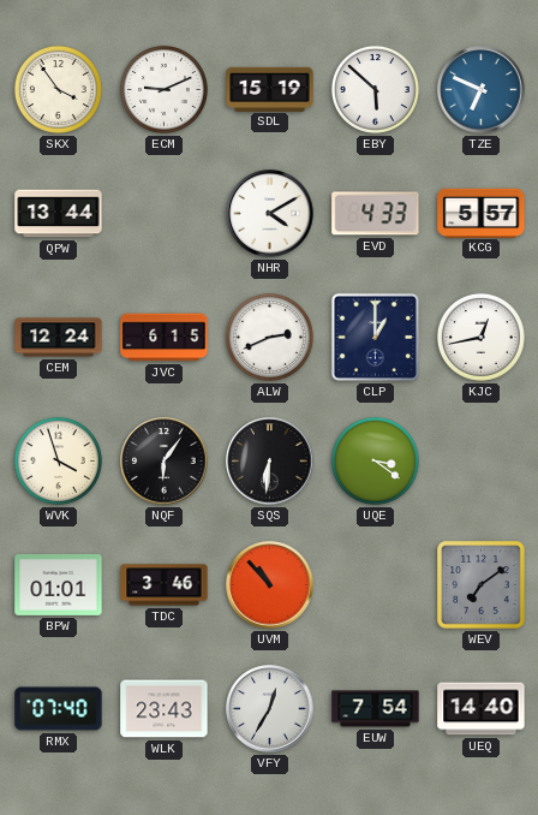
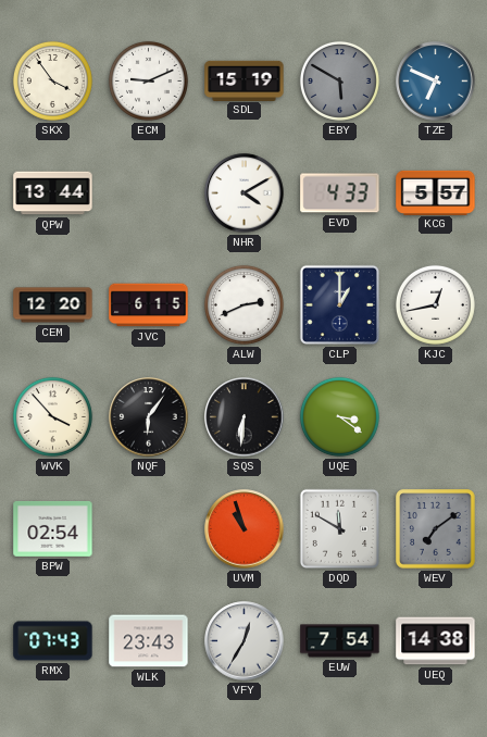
EBY: 5:52 -> 5:50
EBY dial: white -> grey
CEM: 12:24 -> 12:20
WVK: 3:57 -> 3:53
BPW: 01:01 -> 02:54
TDC: 3:46 -> none
UVM: 10:53 -> 10:57
DQD: none -> 11:50
RMX: 07:40 -> 07:43
UEQ: 14:40 -> 14:38
